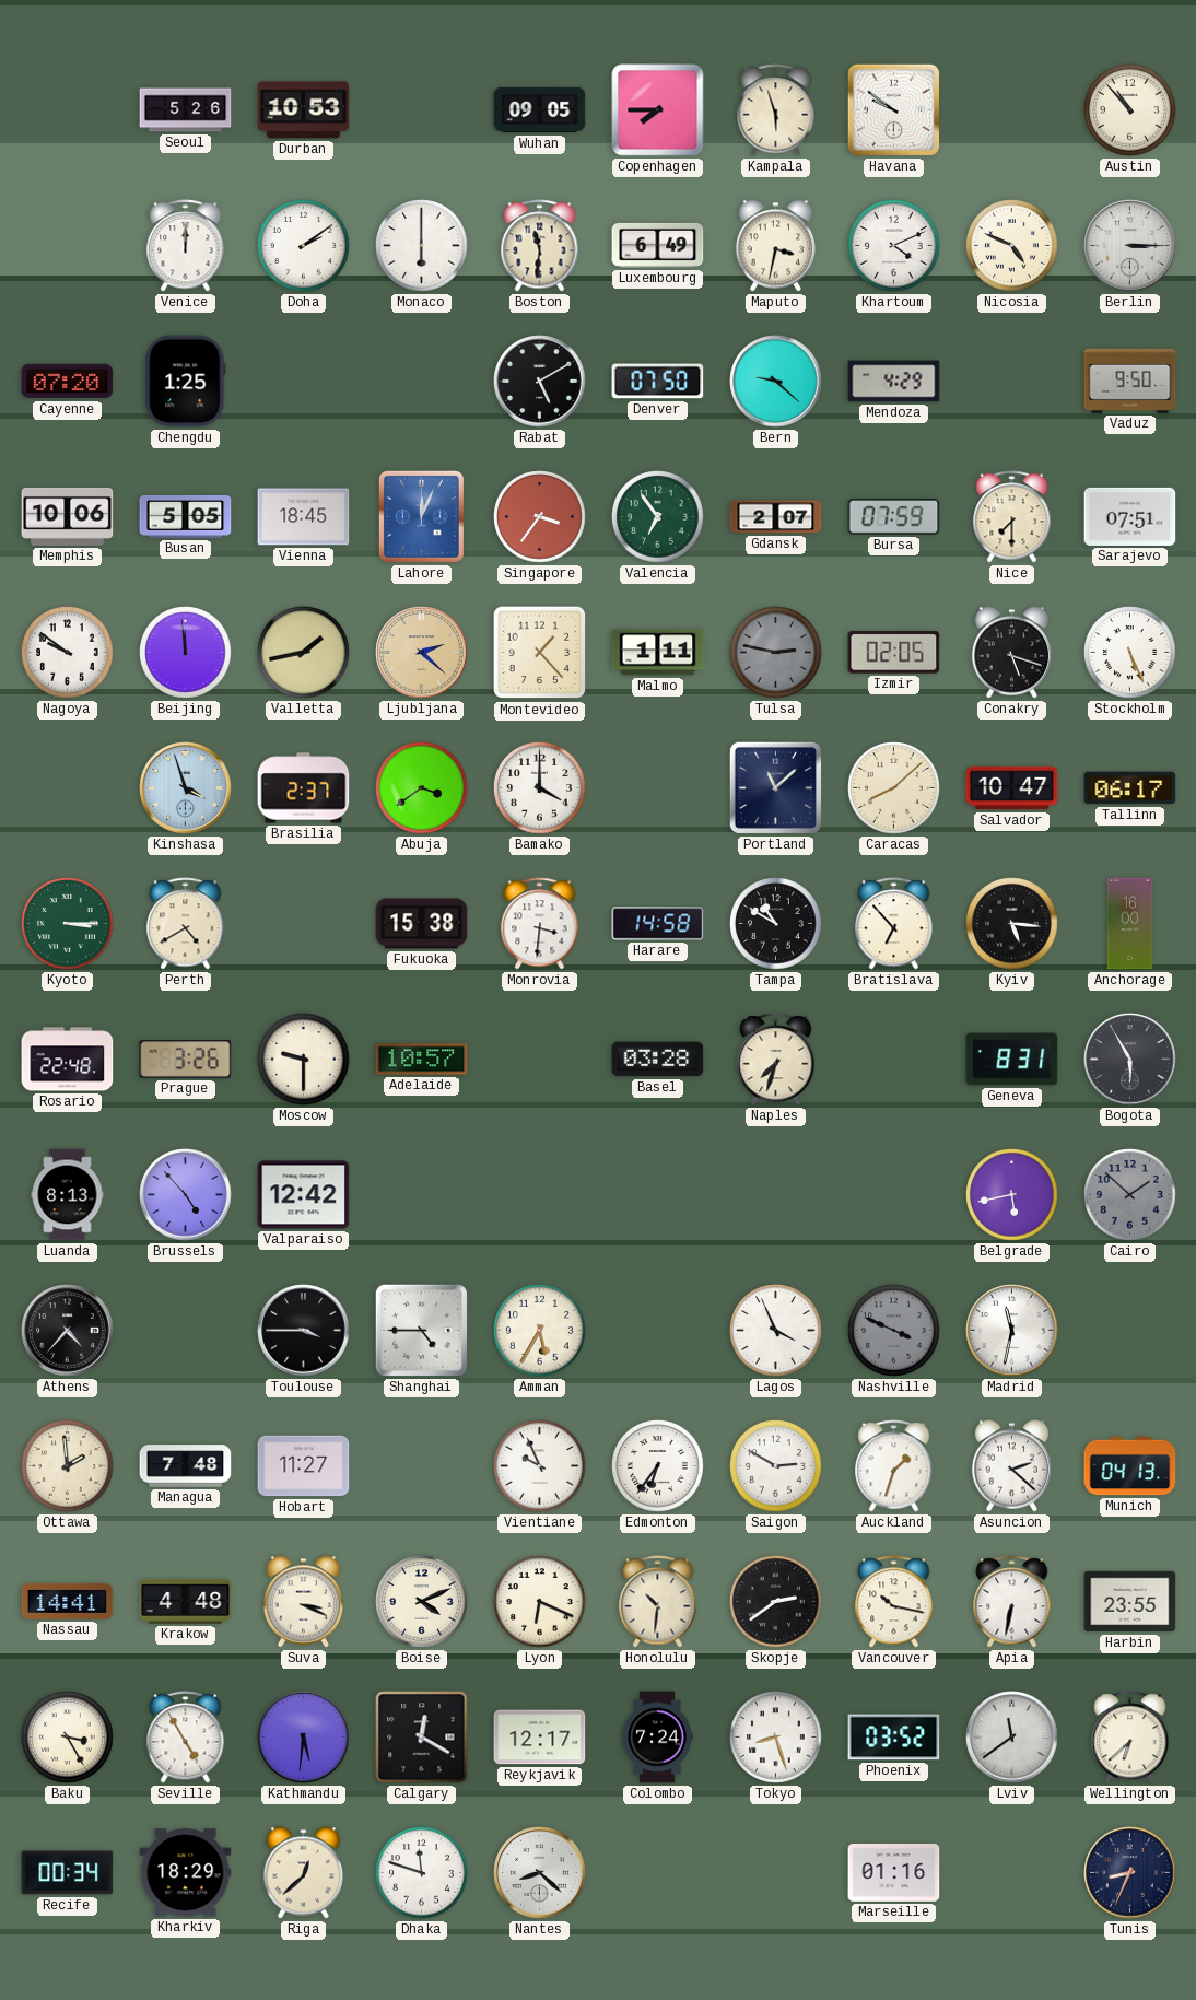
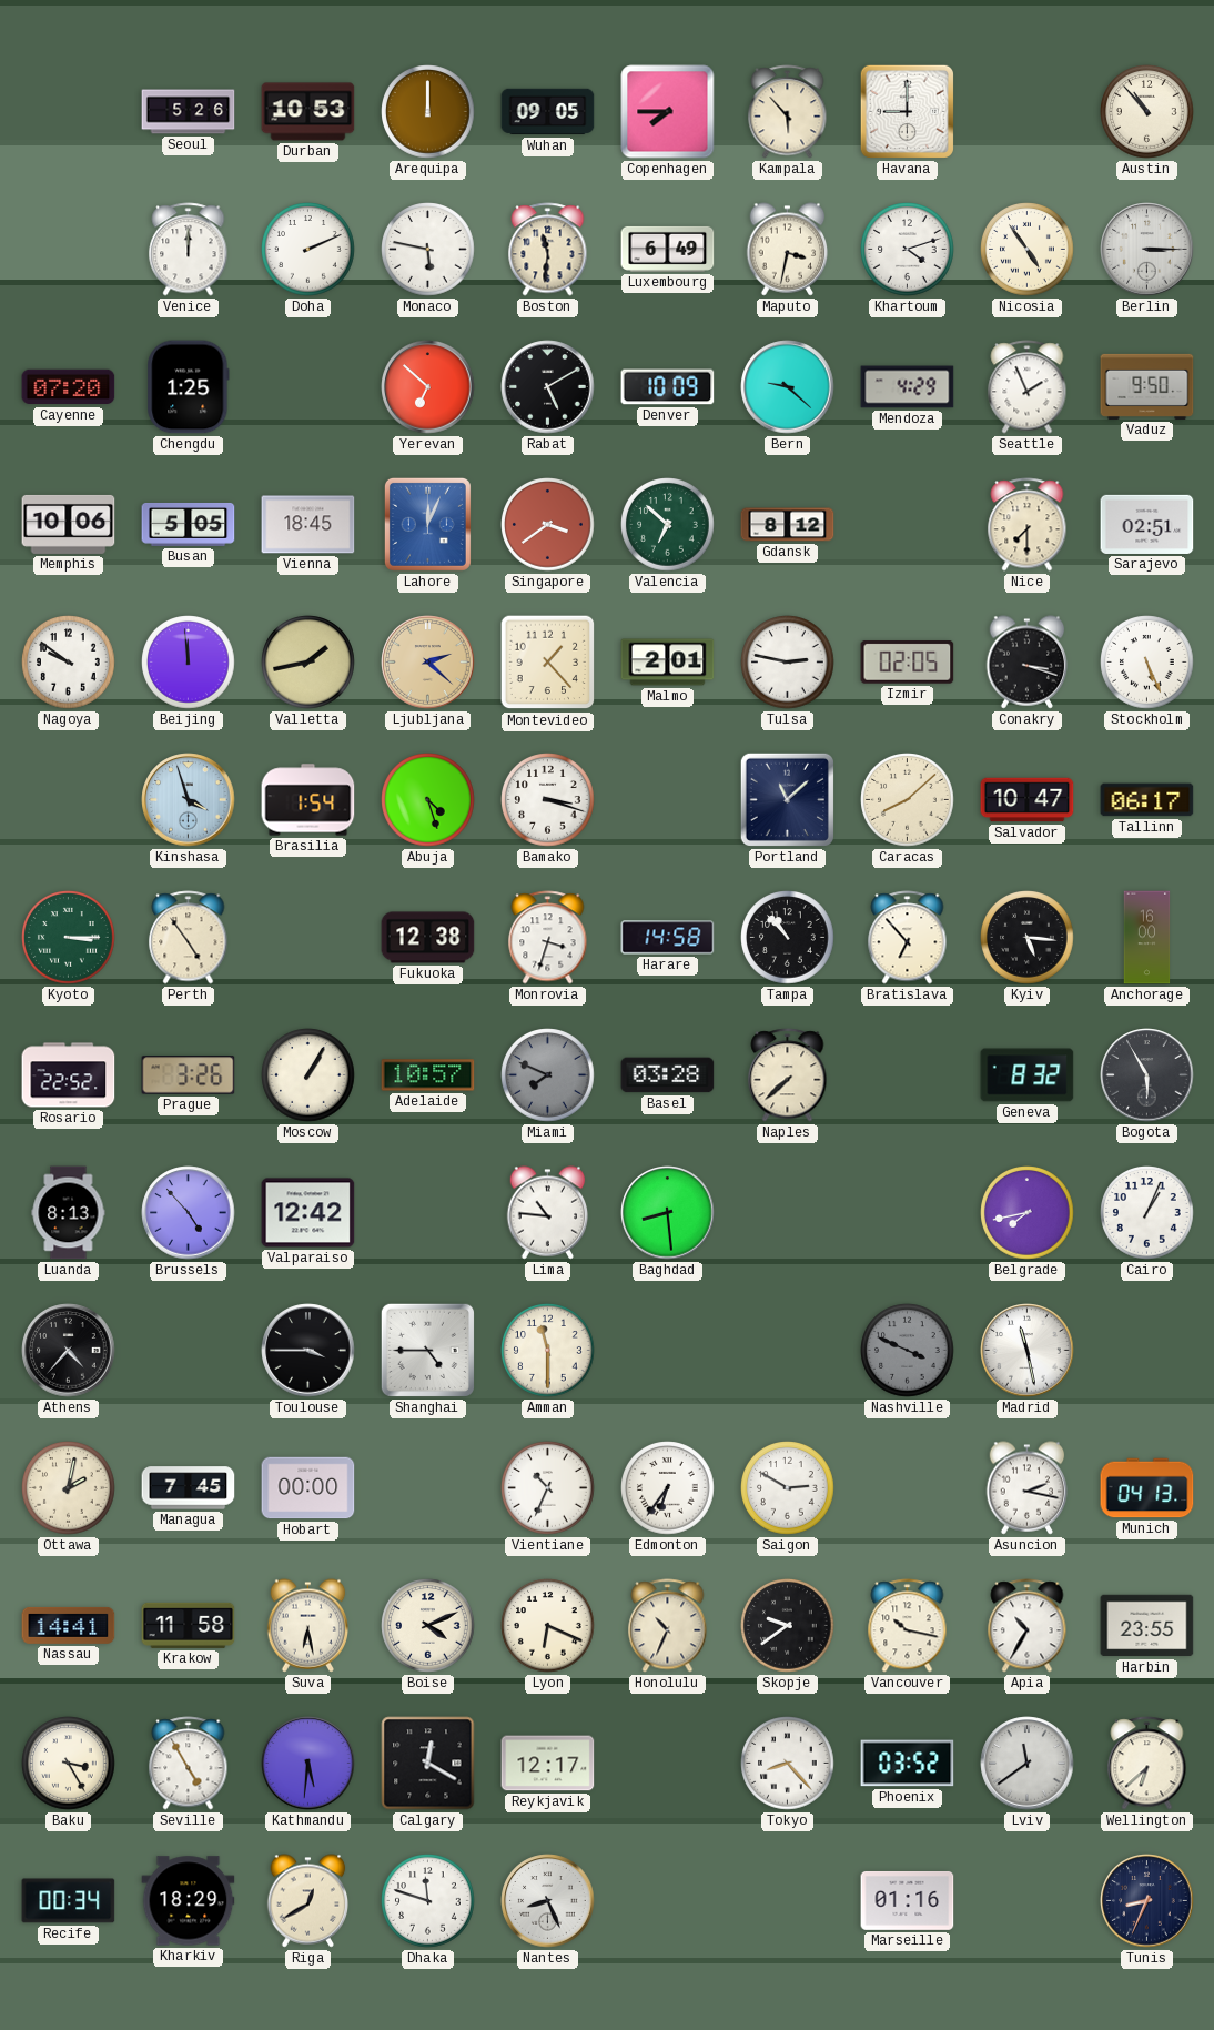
Arequipa: none -> 12:00
Kampala: 5:57 -> 5:53
Havana: 9:51 -> 9:00
Doha: 2:09 -> 2:11
Monaco: 6:00 -> 5:47
Khartoum: 4:11 -> 4:12
Nicosia: 4:49 -> 4:54
Yerevan: none -> 6:52
Denver: 07:50 -> 10:09
Seattle: none -> 1:56
Singapore: 3:36 -> 3:39
Valencia: 6:54 -> 6:52
Gdansk: 2:07 -> 8:12
Bursa: 07:59 -> none
Sarajevo: 07:51 -> 02:51
Malmo: 1:11 -> 2:01
Tulsa dial: grey -> white
Conakry: 5:18 -> 3:18
Brasilia: 2:37 -> 1:54
Abuja: 3:39 -> 4:27
Bamako: 4:00 -> 3:18
Perth: 4:40 -> 4:54
Fukuoka: 15:38 -> 12:38
Monrovia: 3:31 -> 3:33
Tampa: 10:50 -> 10:53
Rosario: 22:48 -> 22:52
Moscow: 9:30 -> 1:05
Miami: none -> 7:49
Naples: 7:33 -> 7:38
Geneva: 8:31 -> 8:32
Lima: none -> 10:46
Baghdad: none -> 8:29
Belgrade: 5:43 -> 7:43
Cairo: 1:52 -> 1:04
Cairo dial: grey -> white
Amman: 5:35 -> 11:30
Lagos: 3:56 -> none
Madrid: 11:32 -> 11:28
Ottawa: 1:59 -> 2:02
Managua: 7:48 -> 7:45
Hobart: 11:27 -> 00:00
Vientiane: 9:56 -> 10:34
Auckland: 1:33 -> none
Asuncion: 2:22 -> 2:17
Krakow: 4:48 -> 11:58
Suva: 3:19 -> 6:28
Honolulu: 10:31 -> 10:34
Skopje: 2:39 -> 9:39
Apia: 6:32 -> 10:35
Colombo: 7:24 -> none
Tokyo: 8:27 -> 8:23
Riga: 12:38 -> 12:40
Nantes: 8:22 -> 8:26
